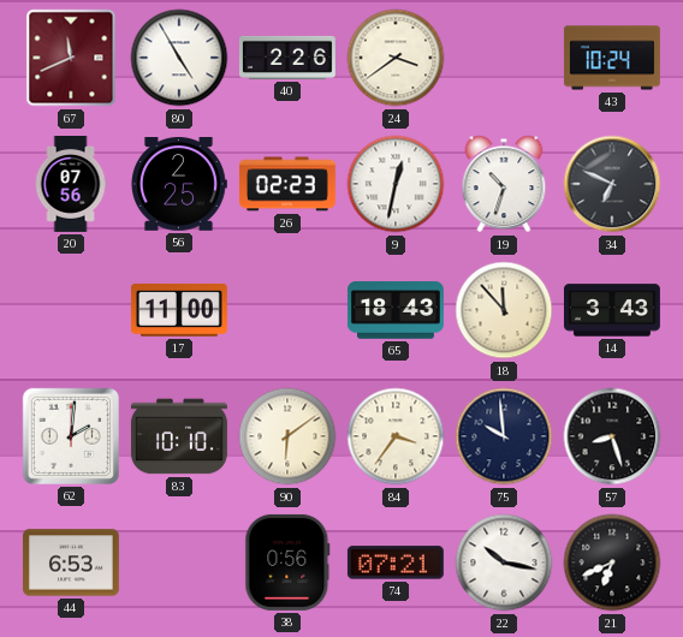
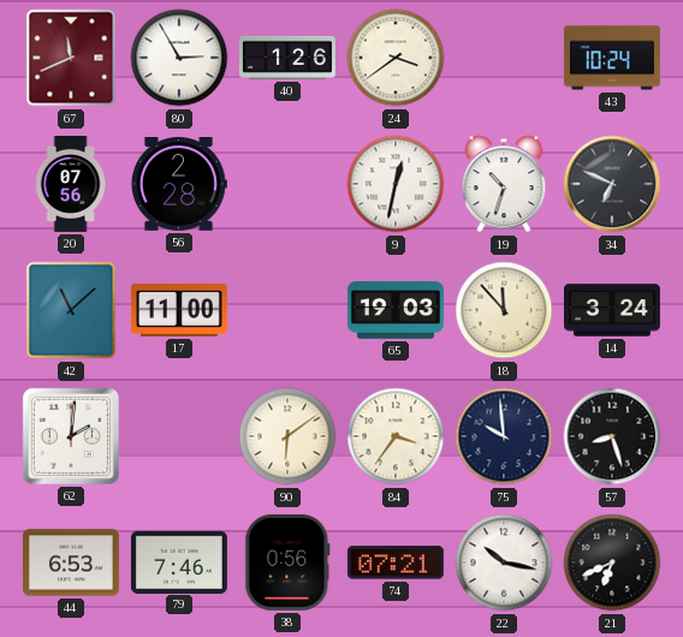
80: 4:55 -> 2:55
40: 2:26 -> 1:26
56: 2:25 -> 2:28
26: 02:23 -> none
42: none -> 11:08
65: 18:43 -> 19:03
14: 3:43 -> 3:24
83: 10:10 -> none
79: none -> 7:46
